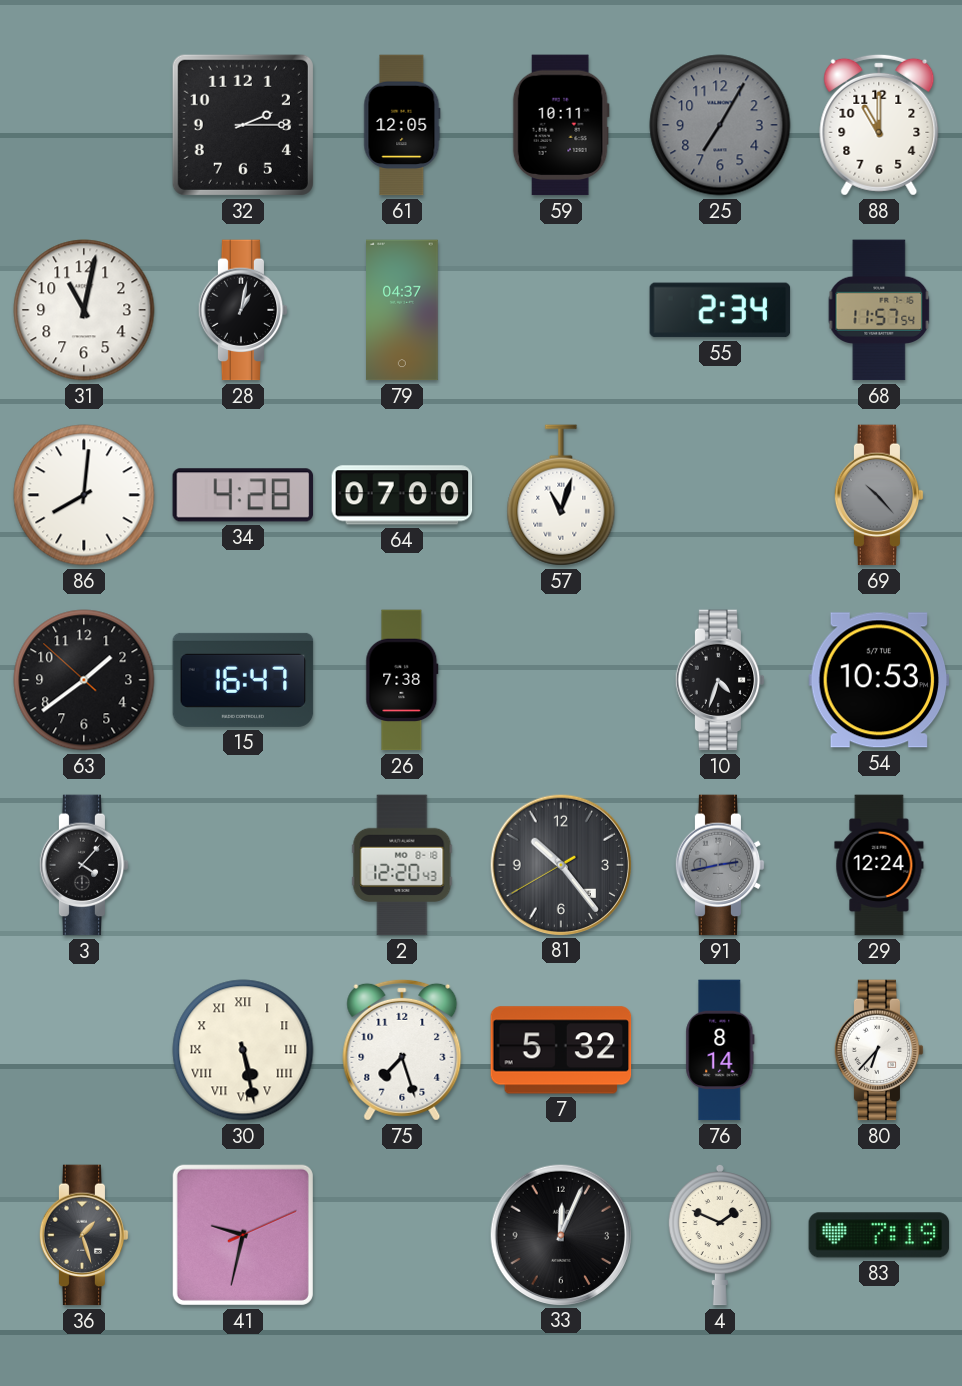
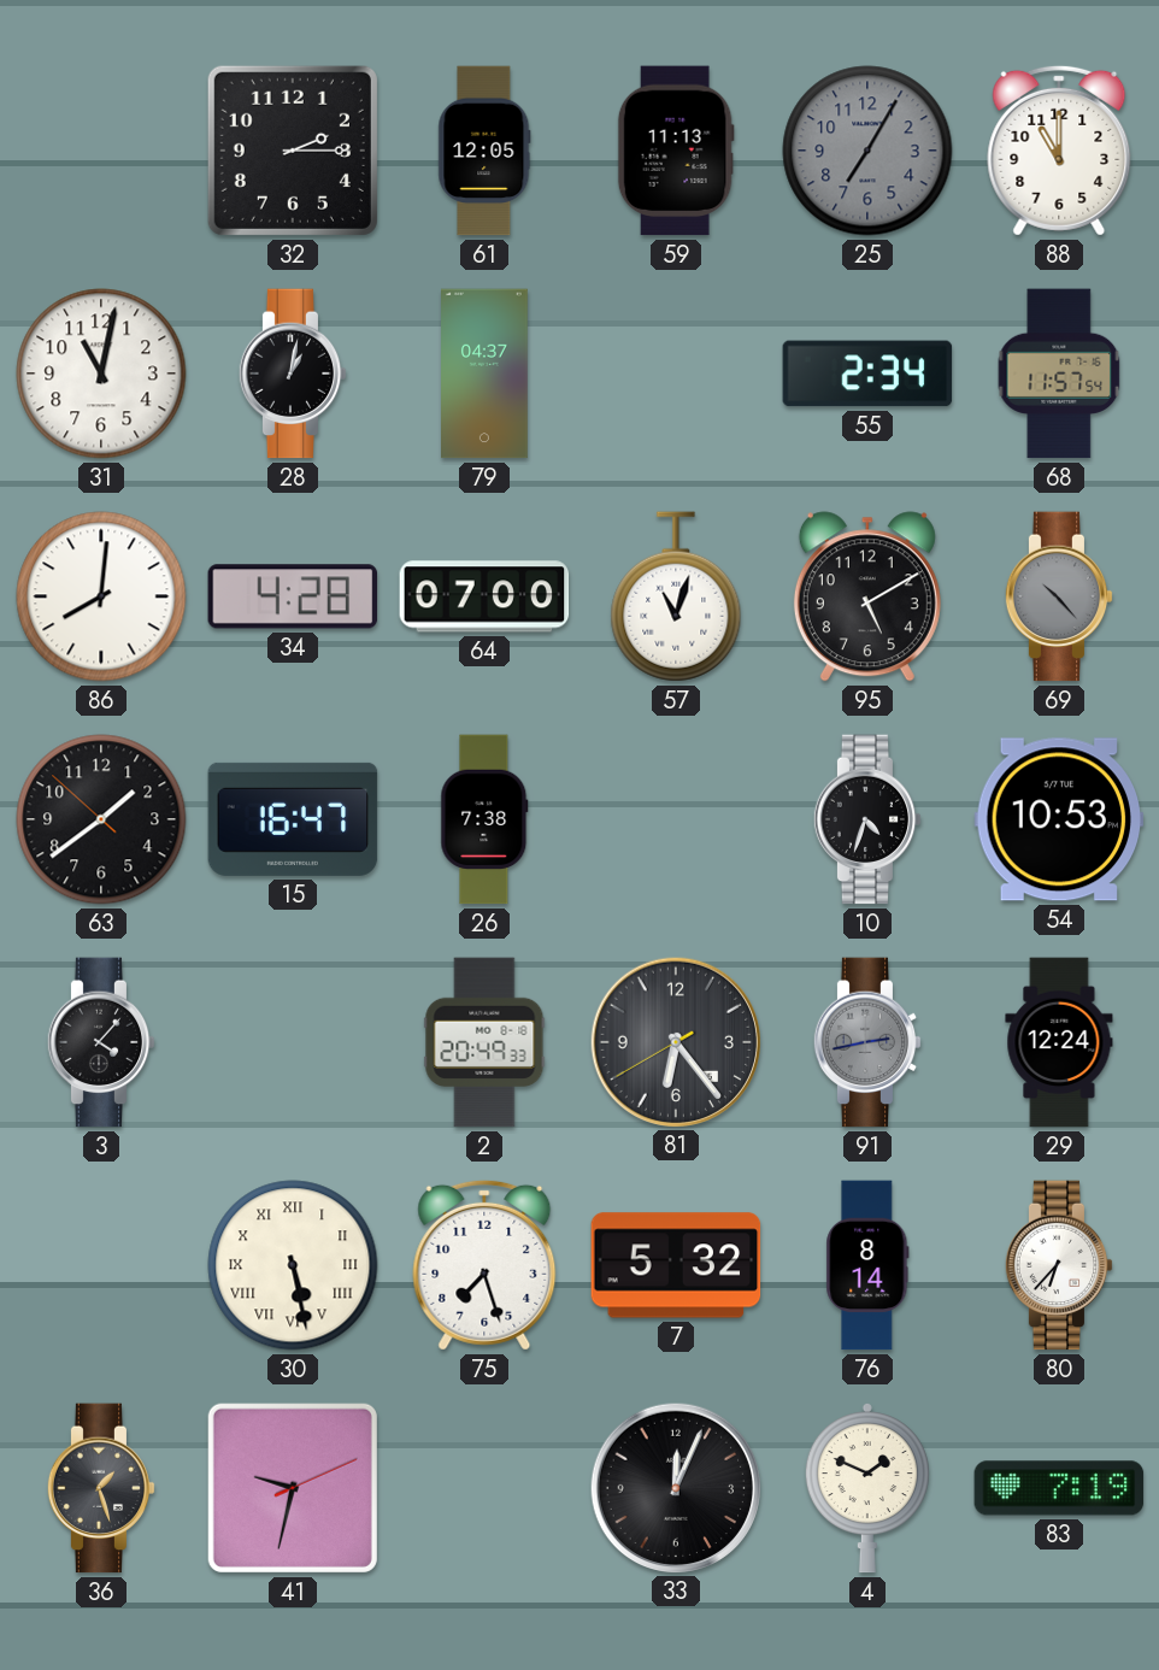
59: 10:11 -> 11:13
95: none -> 5:10
2: 12:20 -> 20:49
81: 10:23 -> 6:23
